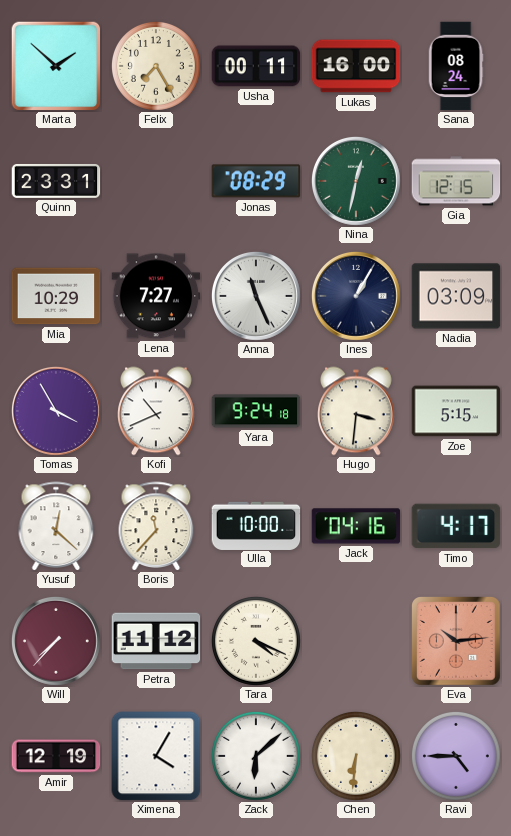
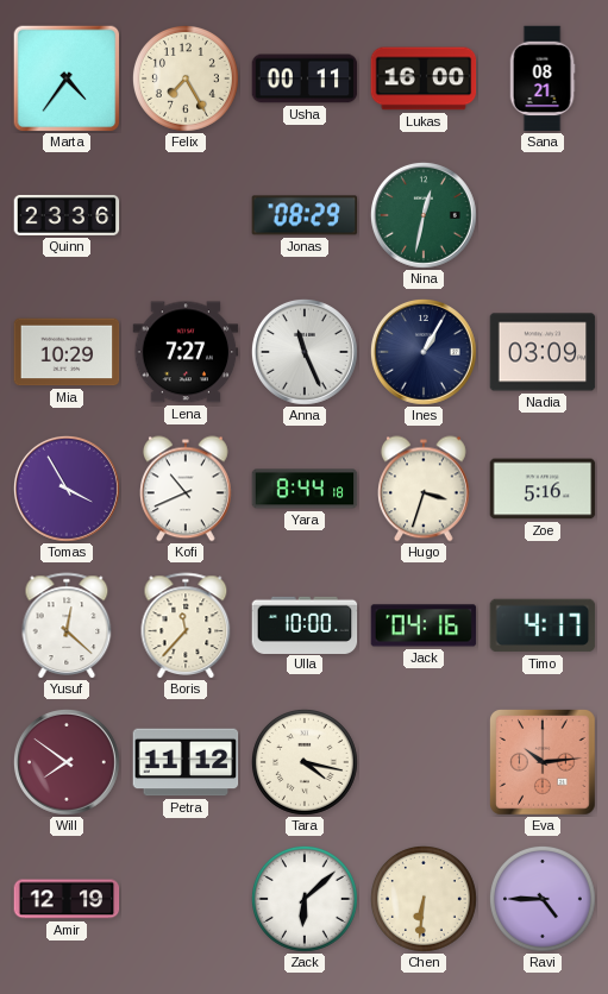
Marta: 1:52 -> 4:36
Sana: 08:24 -> 08:21
Quinn: 23:31 -> 23:36
Gia: 12:15 -> none
Yara: 9:24 -> 8:44
Hugo: 3:31 -> 3:33
Zoe: 5:15 -> 5:16
Will: 7:37 -> 7:51
Tara: 4:19 -> 4:17
Ximena: 4:05 -> none
